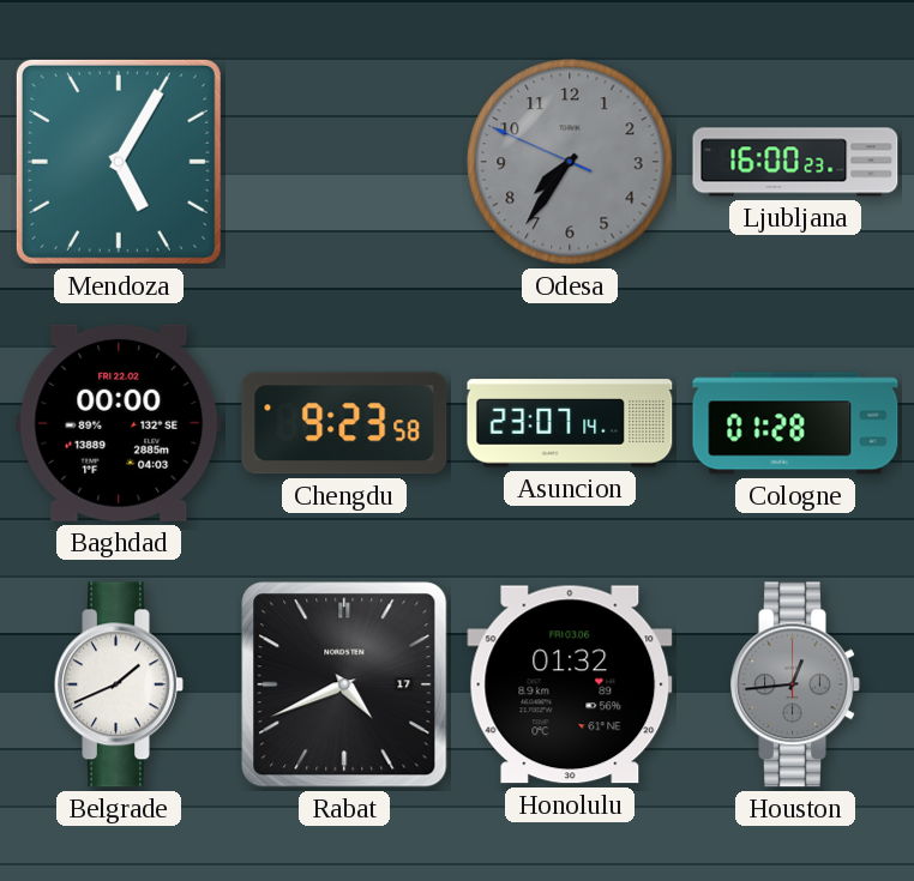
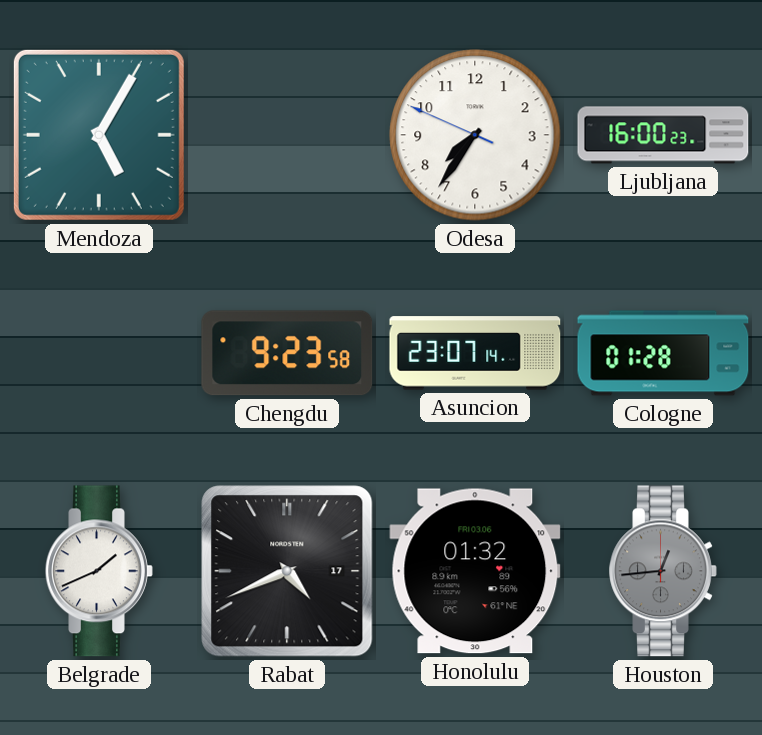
Odesa dial: grey -> white
Baghdad: 00:00 -> none
